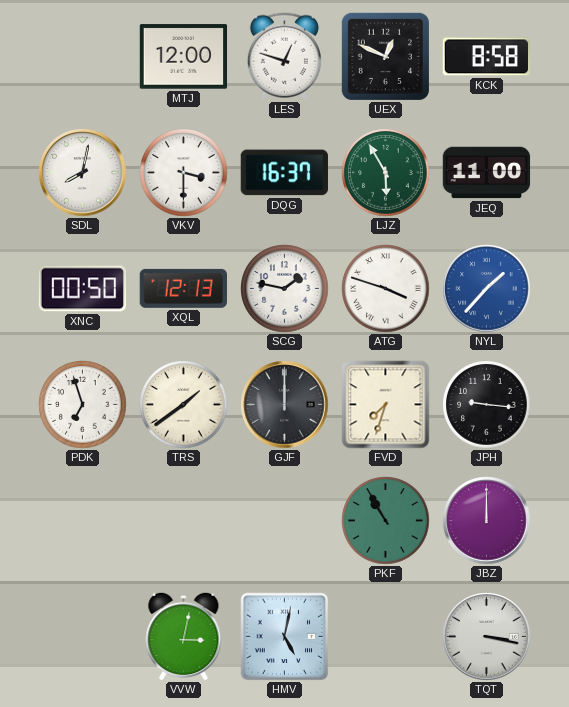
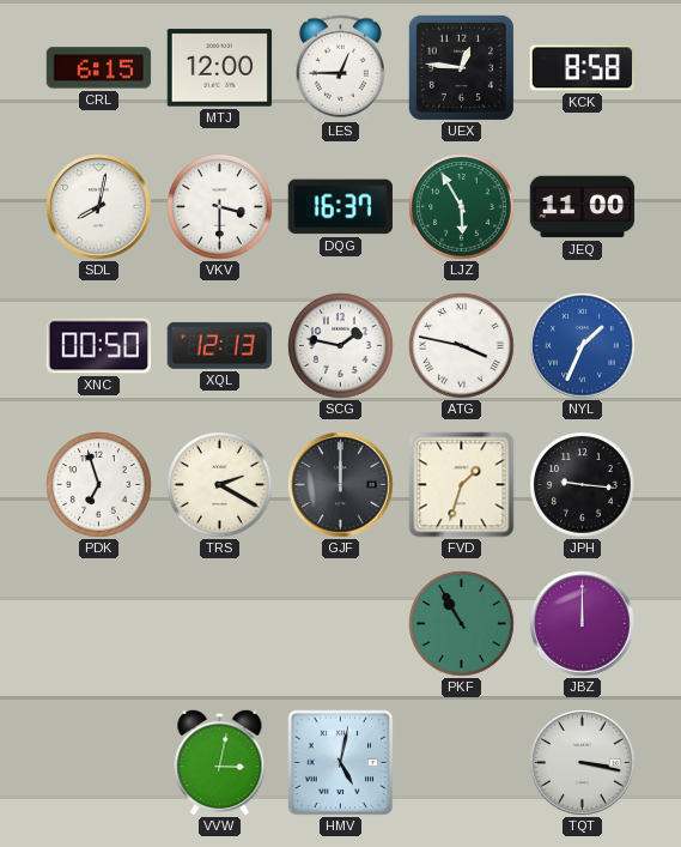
CRL: none -> 6:15
LES: 12:48 -> 12:45
UEX: 12:49 -> 12:46
ATG: 3:48 -> 3:47
NYL: 1:37 -> 1:34
TRS: 1:39 -> 2:20
FVD: 7:33 -> 1:33
